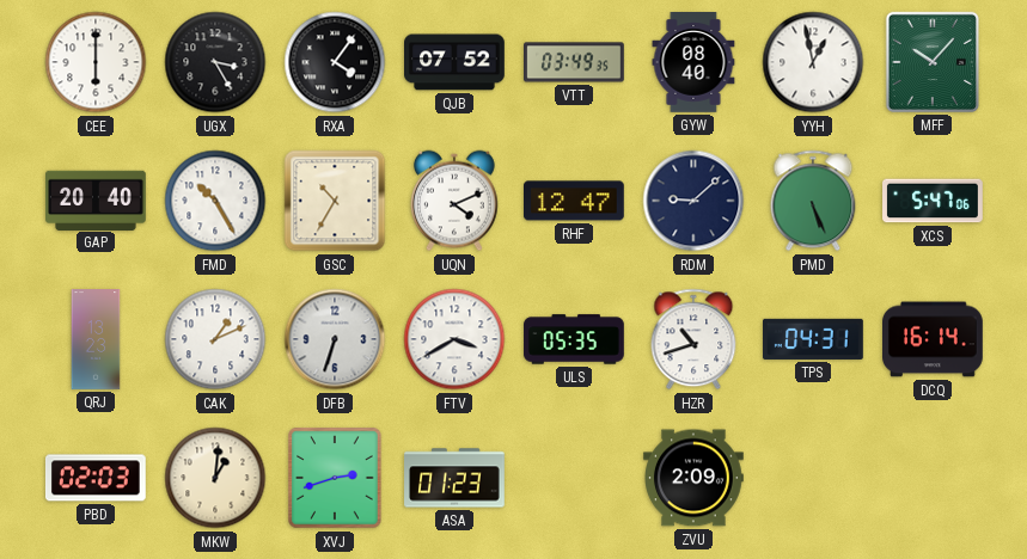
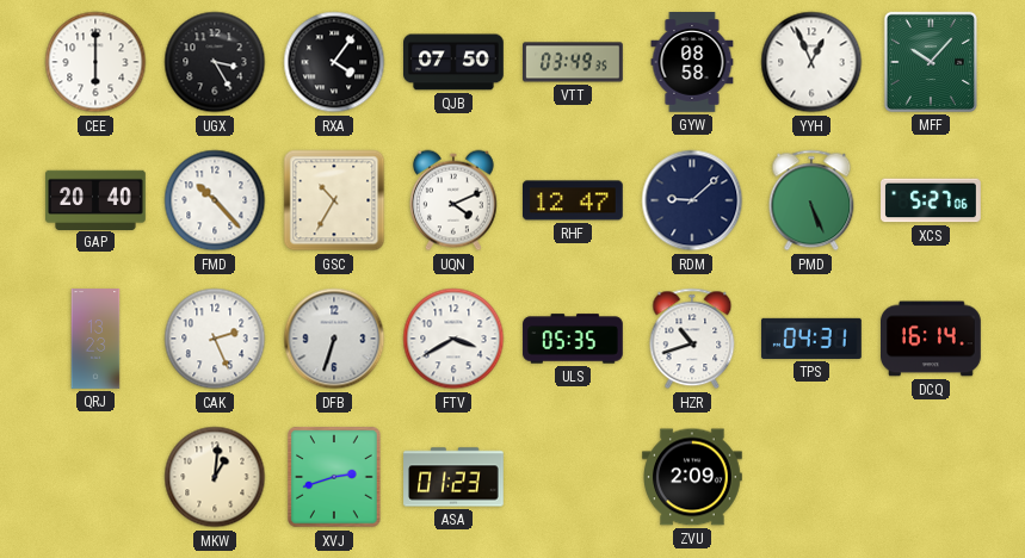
QJB: 07:52 -> 07:50
GYW: 08:40 -> 08:58
YYH: 12:58 -> 12:56
FMD: 10:25 -> 10:23
XCS: 5:47 -> 5:27
CAK: 1:11 -> 2:26
PBD: 02:03 -> none
